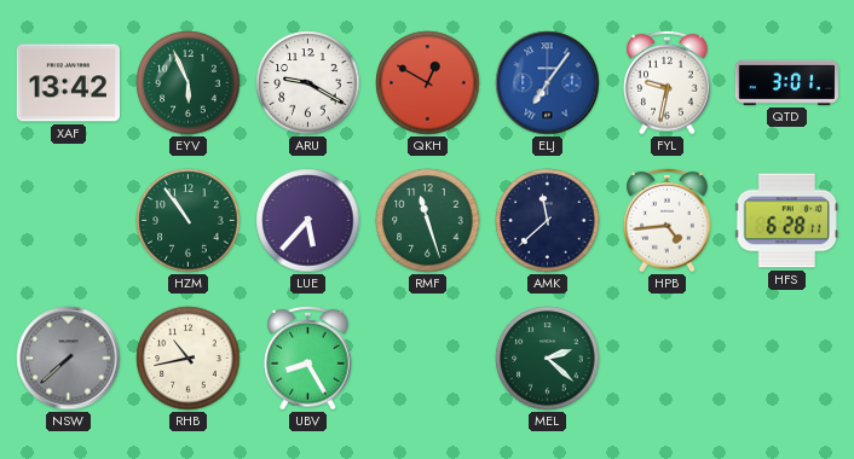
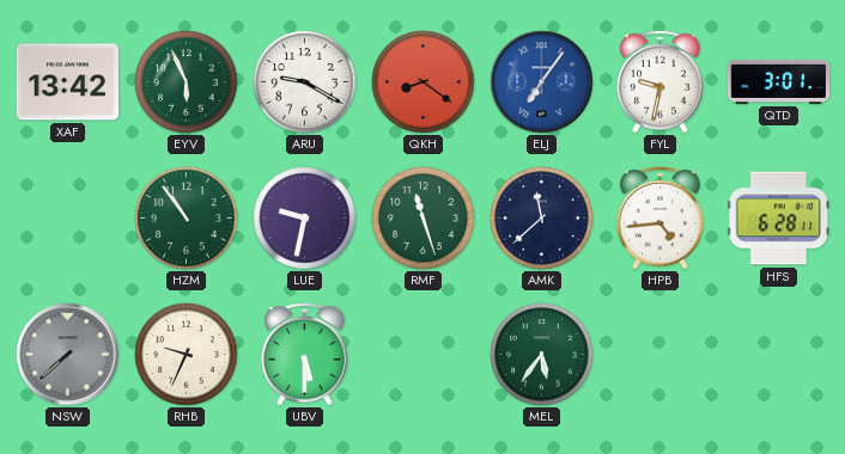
QKH: 12:50 -> 8:21
LUE: 5:37 -> 9:32
RHB: 10:43 -> 9:34
UBV: 8:25 -> 5:30
MEL: 2:22 -> 5:36
